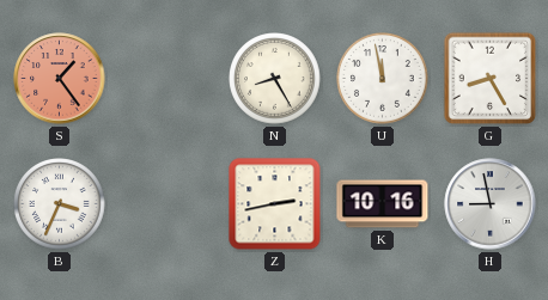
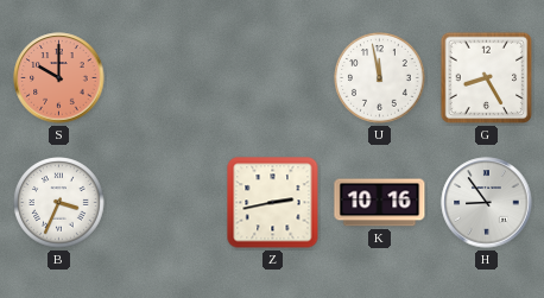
S: 1:24 -> 10:00
N: 8:25 -> none
H: 8:58 -> 8:54
